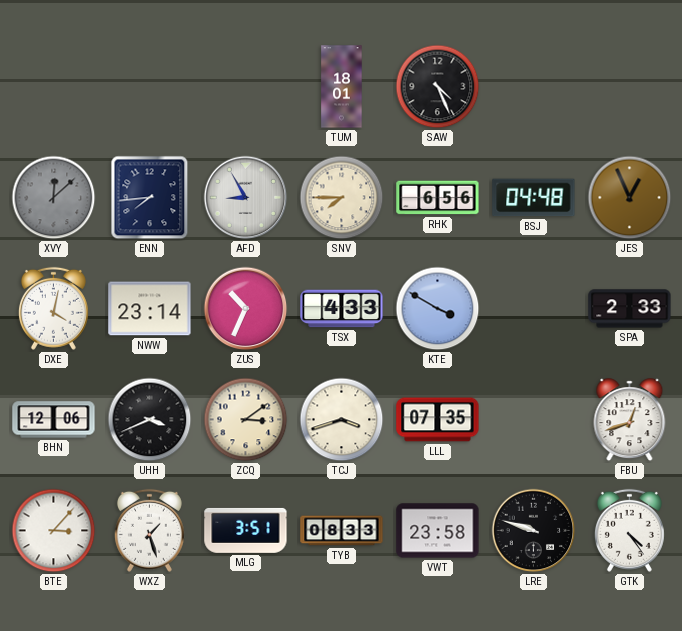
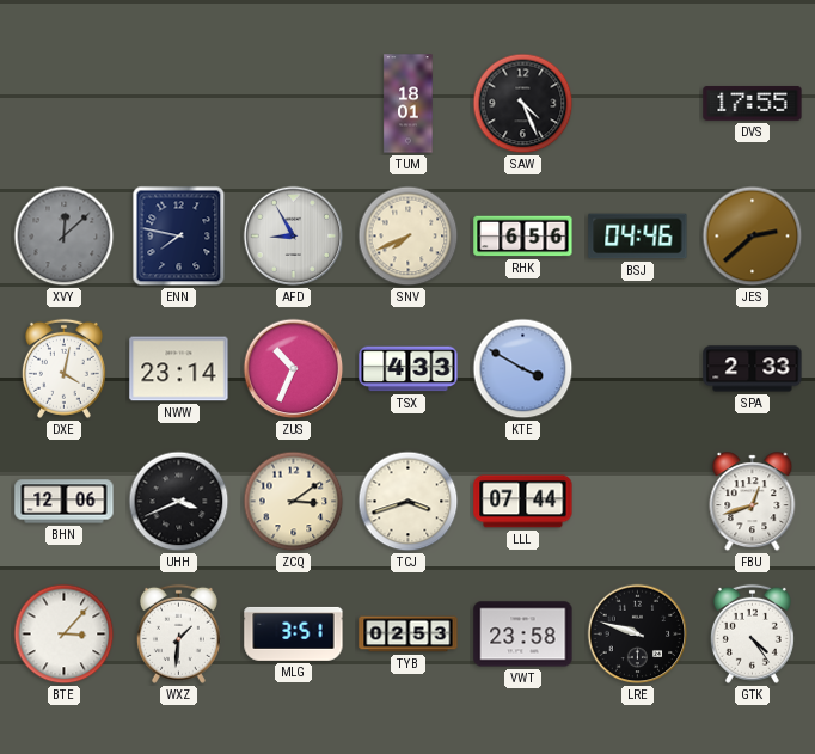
DVS: none -> 17:55
ENN: 7:44 -> 7:47
SNV: 7:45 -> 7:41
BSJ: 04:48 -> 04:46
JES: 12:56 -> 2:38
LLL: 07:35 -> 07:44
WXZ: 1:27 -> 1:31
TYB: 08:33 -> 02:53
